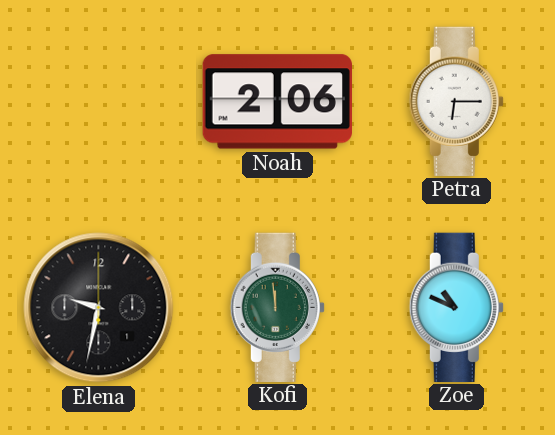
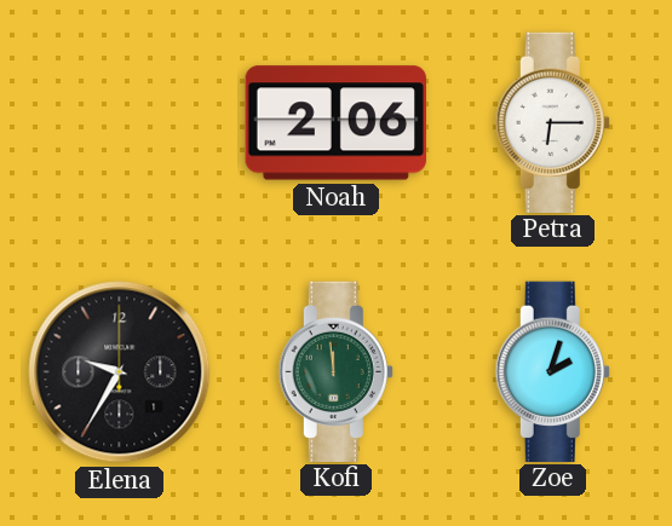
Elena: 9:32 -> 9:35
Zoe: 10:49 -> 2:03
